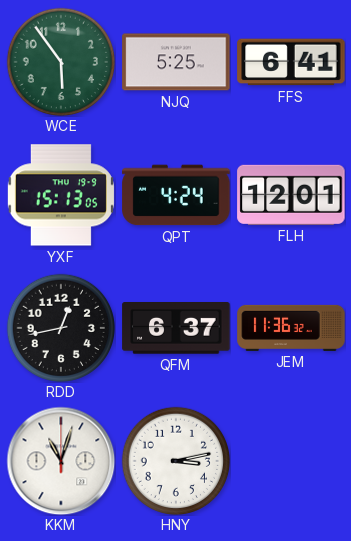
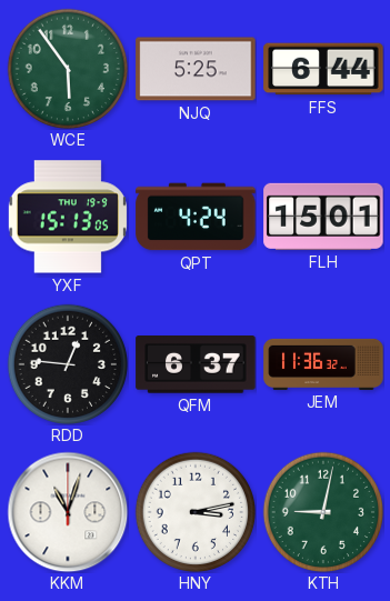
FFS: 6:41 -> 6:44
FLH: 12:01 -> 15:01
RDD: 12:43 -> 12:46
KTH: none -> 9:02
